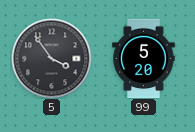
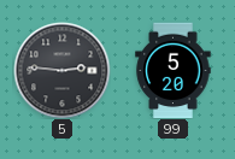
5: 3:54 -> 2:46
